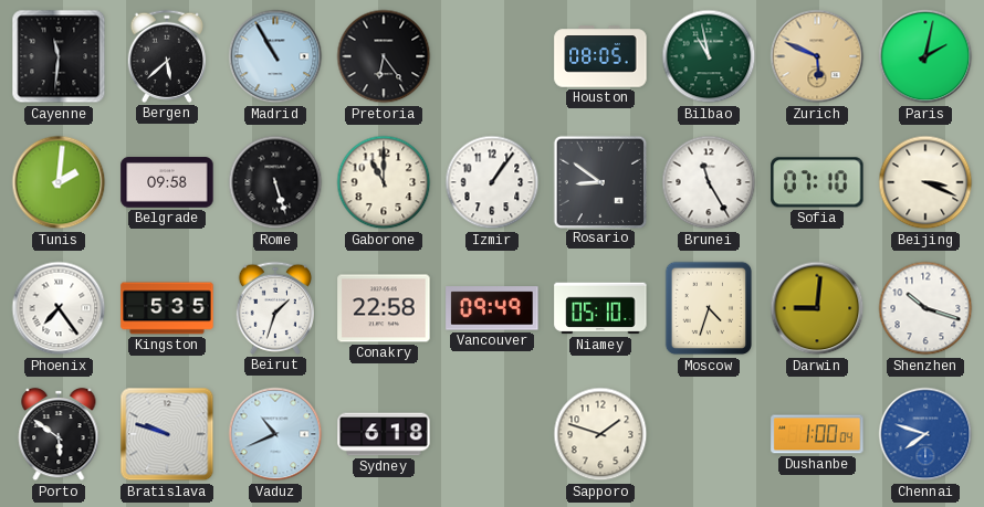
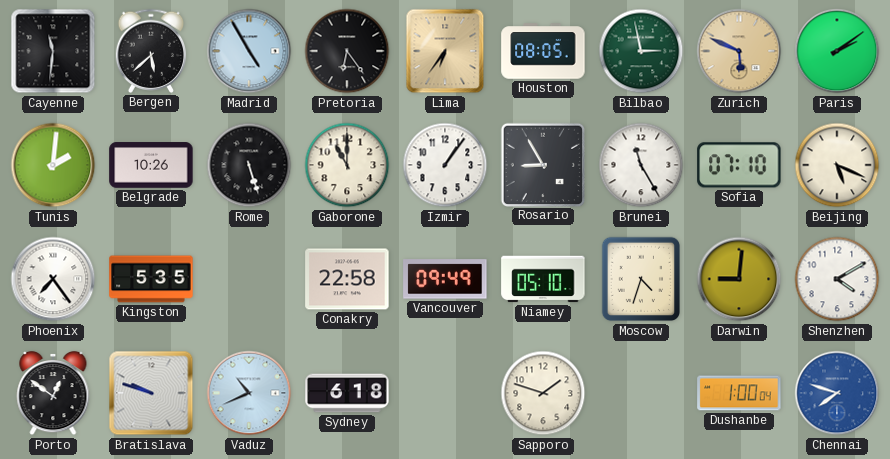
Madrid: 10:55 -> 4:55
Lima: none -> 6:36
Bilbao: 10:58 -> 2:58
Paris: 2:02 -> 2:09
Belgrade: 09:58 -> 10:26
Rosario: 8:51 -> 8:55
Beijing: 3:19 -> 5:19
Beirut: 1:33 -> none
Shenzhen: 10:18 -> 4:10
Porto: 5:51 -> 12:51
